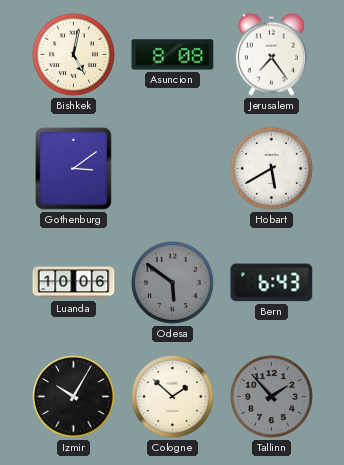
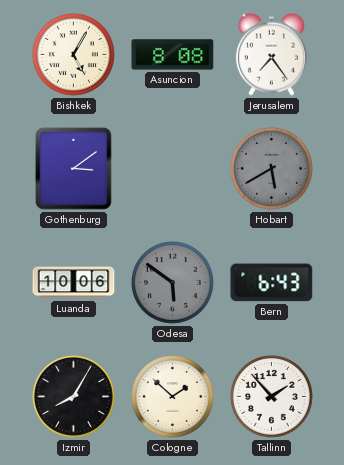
Bishkek: 5:02 -> 5:05
Hobart dial: white -> grey
Izmir: 10:05 -> 8:05
Tallinn dial: grey -> white
